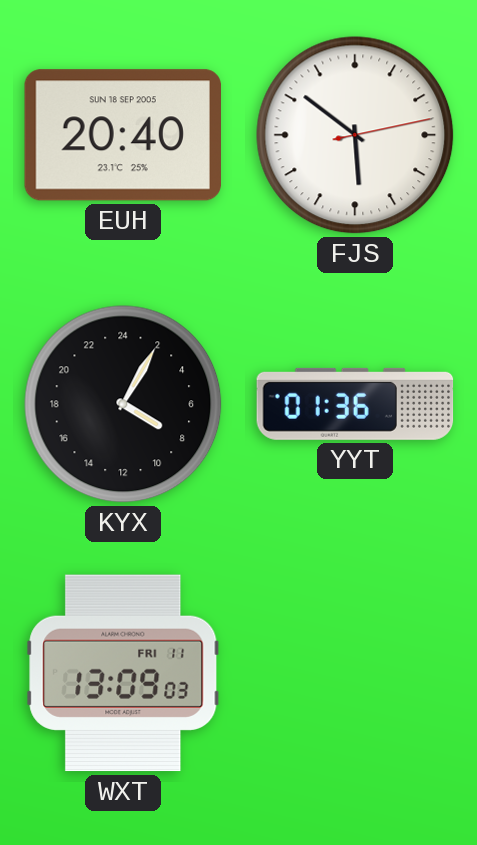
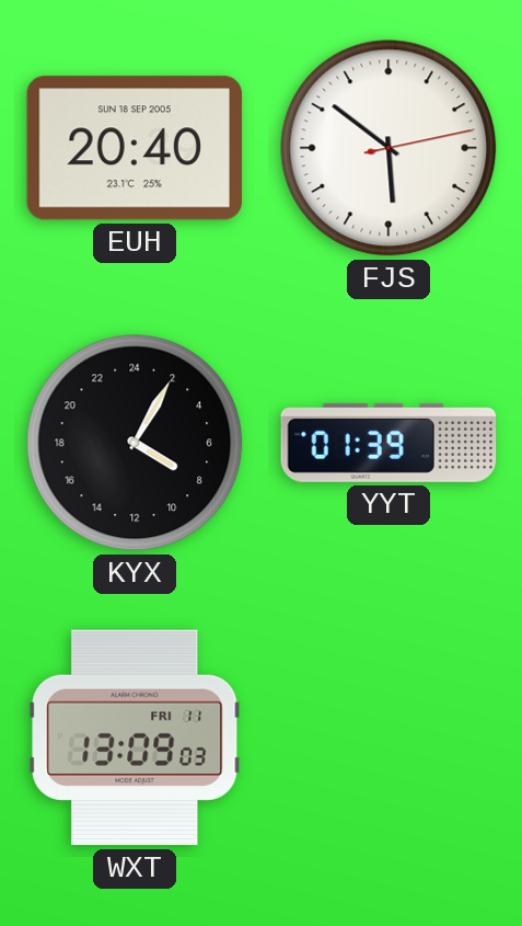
YYT: 01:36 -> 01:39
